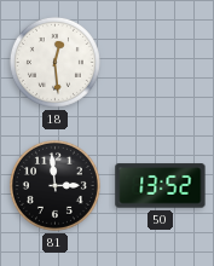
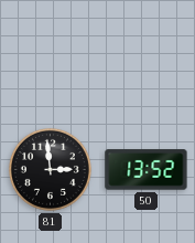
18: 12:29 -> none
